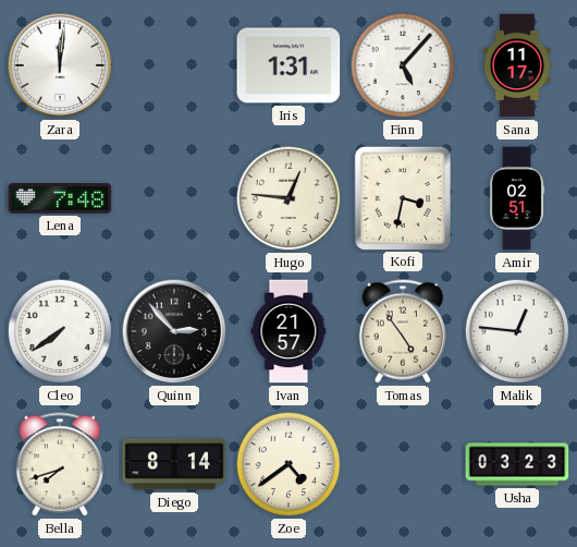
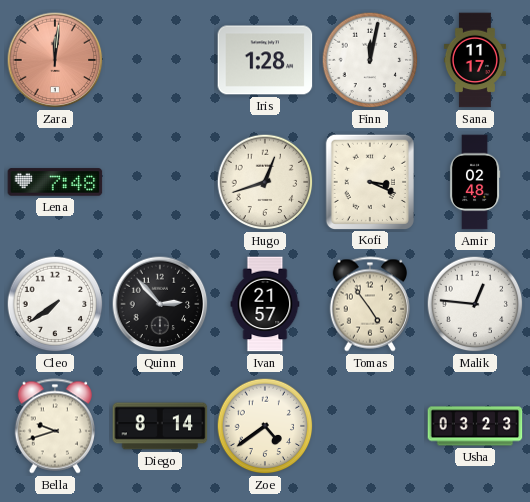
Zara dial: white -> salmon
Iris: 1:31 -> 1:28
Finn: 5:07 -> 12:02
Hugo: 12:46 -> 12:42
Kofi: 3:32 -> 3:19
Amir: 02:51 -> 02:48
Bella: 7:42 -> 9:42
